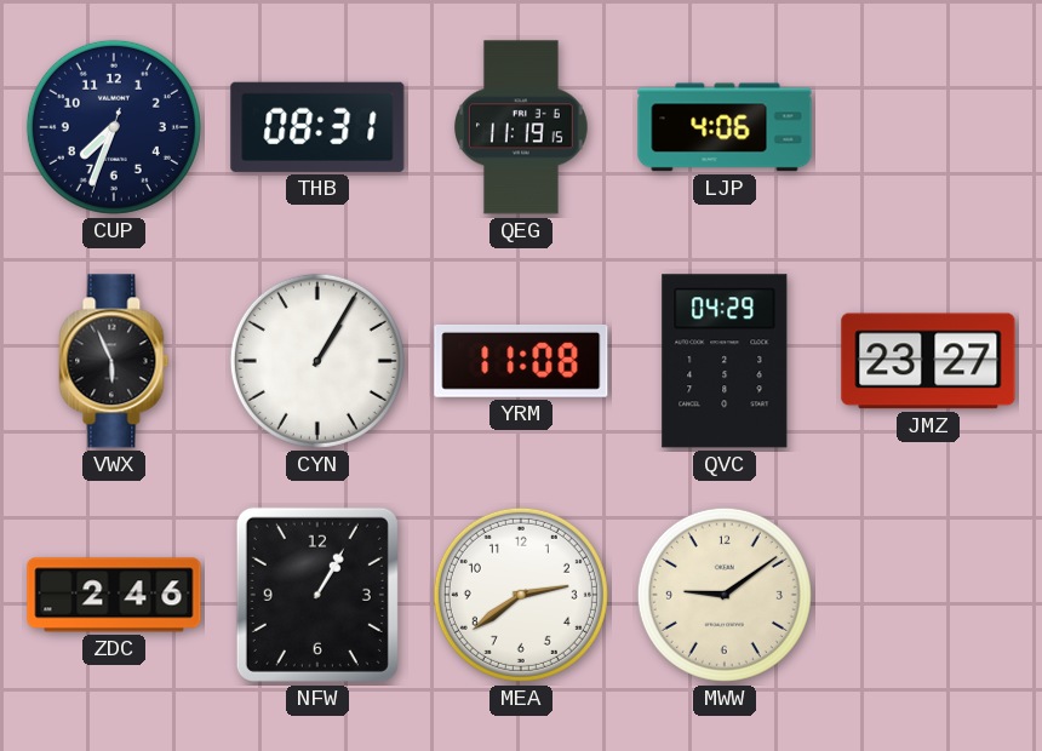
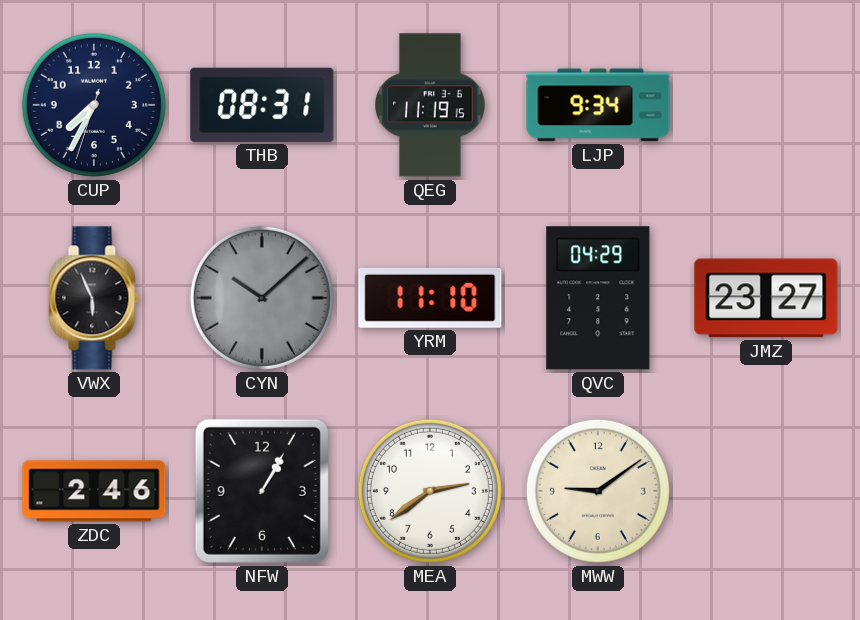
CUP: 7:33 -> 7:34
LJP: 4:06 -> 9:34
CYN: 1:05 -> 10:08
CYN dial: white -> grey
YRM: 11:08 -> 11:10
